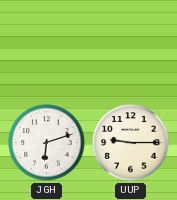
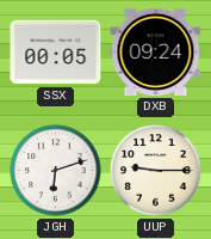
SSX: none -> 00:05
DXB: none -> 09:24
